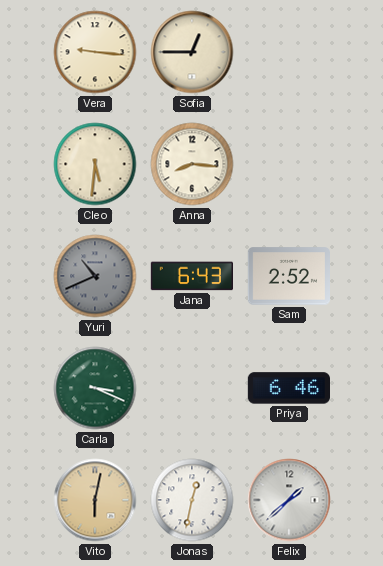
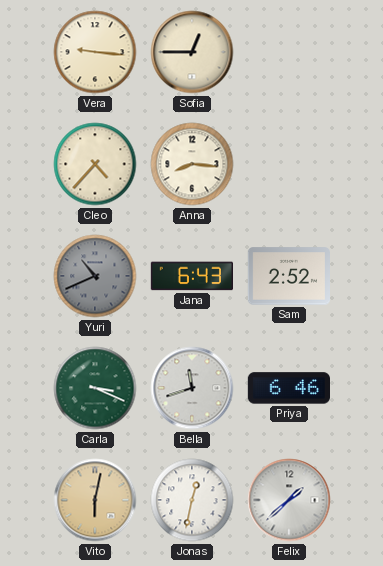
Cleo: 5:31 -> 4:37
Bella: none -> 11:42
